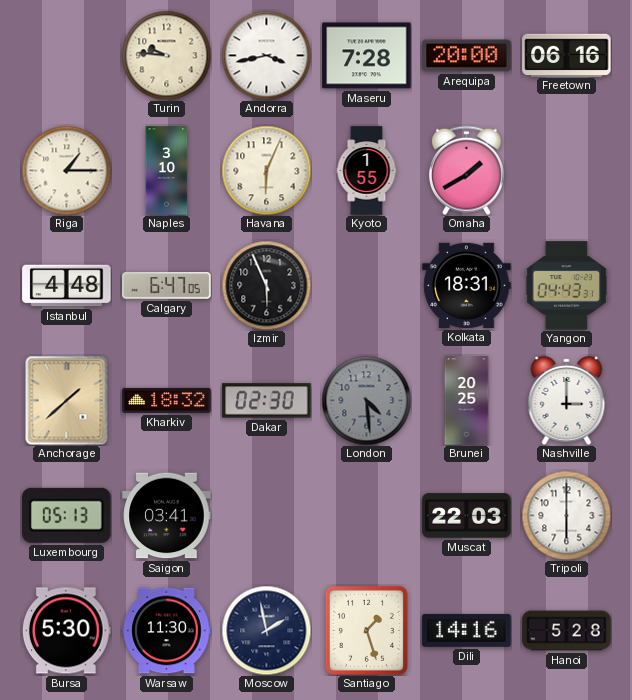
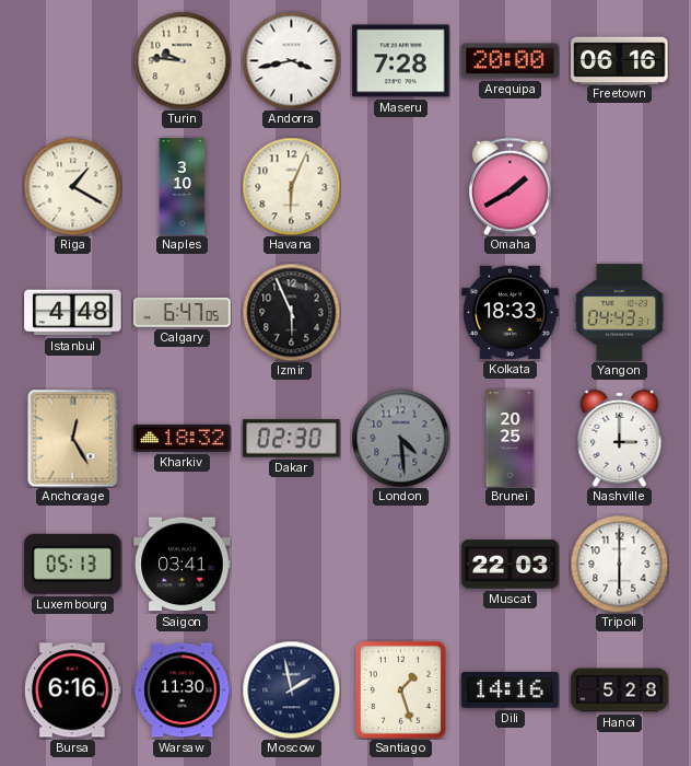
Riga: 1:15 -> 1:20
Kyoto: 1:55 -> none
Kolkata: 18:31 -> 18:33
Anchorage: 1:38 -> 12:25
Bursa: 5:30 -> 6:16
